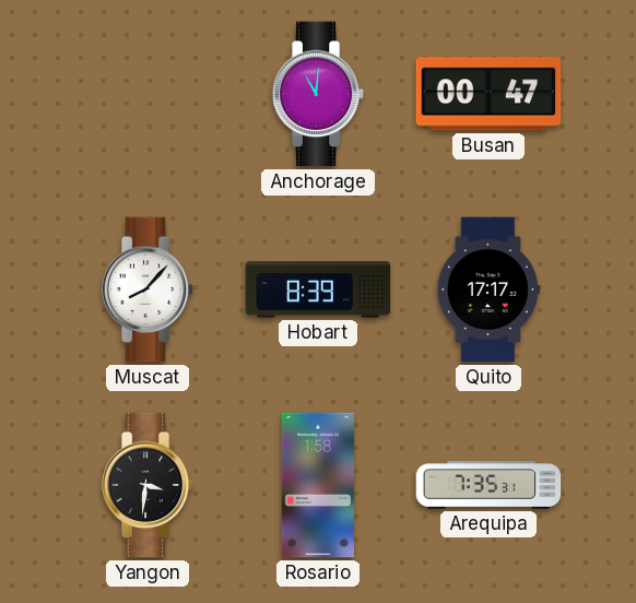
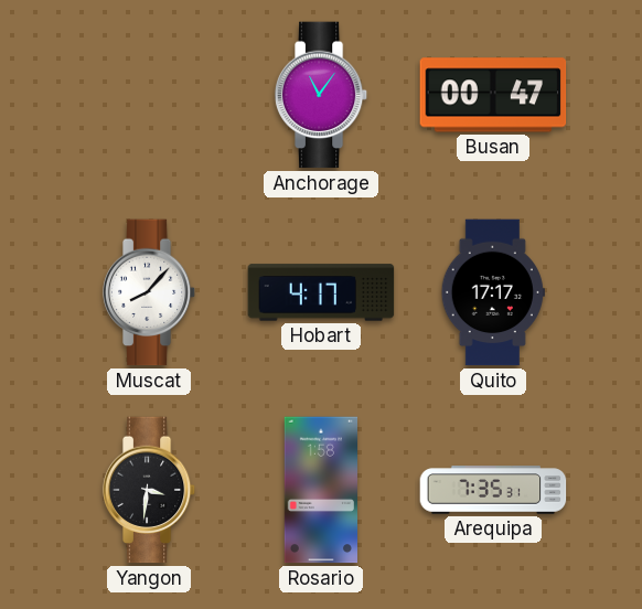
Anchorage: 11:01 -> 11:06
Hobart: 8:39 -> 4:17
